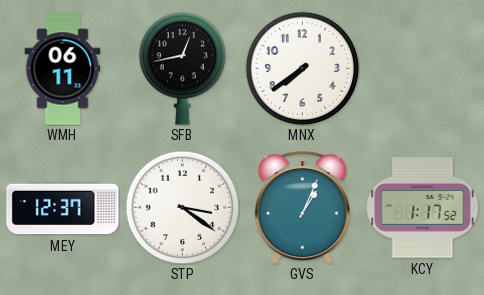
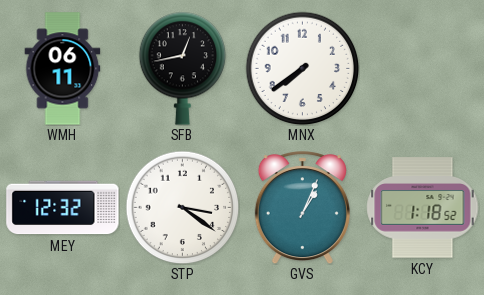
MEY: 12:37 -> 12:32
KCY: 1:17 -> 1:18
